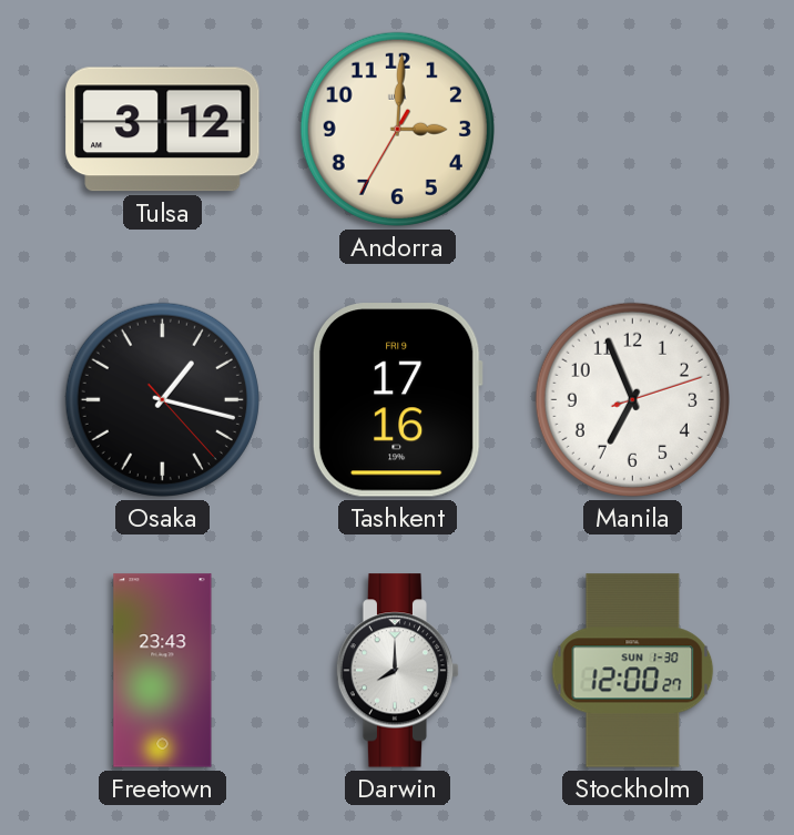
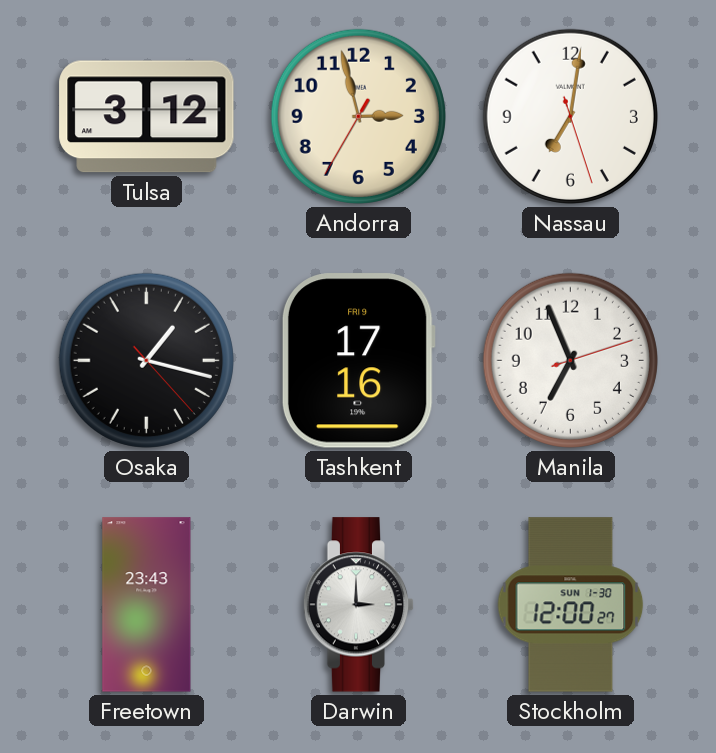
Andorra: 3:00 -> 2:57
Nassau: none -> 7:01
Darwin: 8:00 -> 3:00
